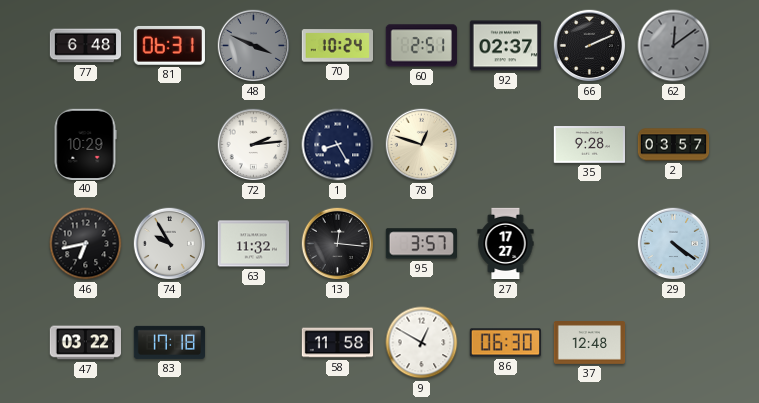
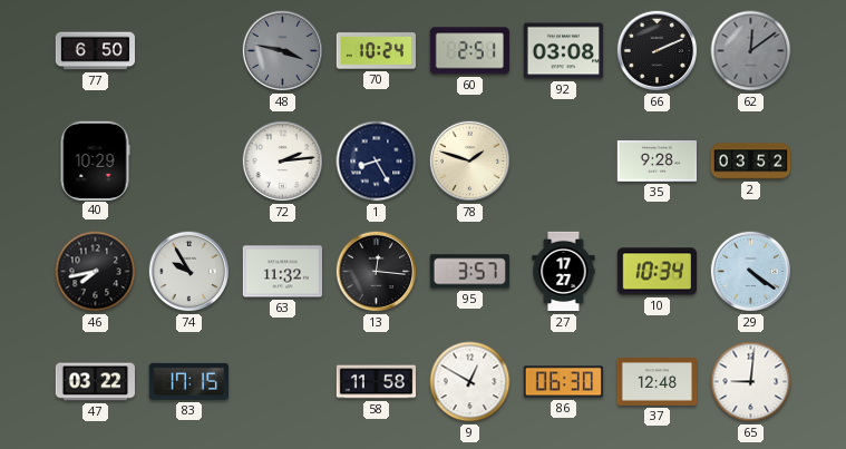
77: 6:48 -> 6:50
81: 06:31 -> none
48: 3:49 -> 3:47
92: 02:37 -> 03:08
78: 12:48 -> 1:48
2: 03:57 -> 03:52
46: 6:43 -> 7:43
10: none -> 10:34
83: 17:18 -> 17:15
65: none -> 9:01
